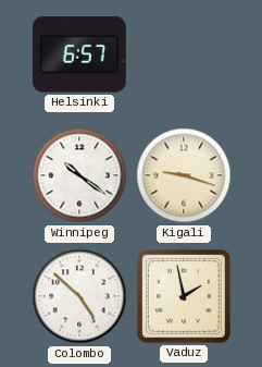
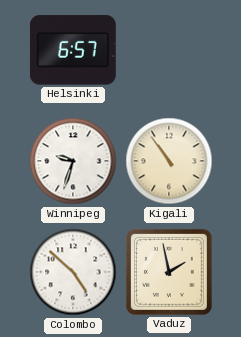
Winnipeg: 10:21 -> 9:33
Kigali: 9:18 -> 10:54
